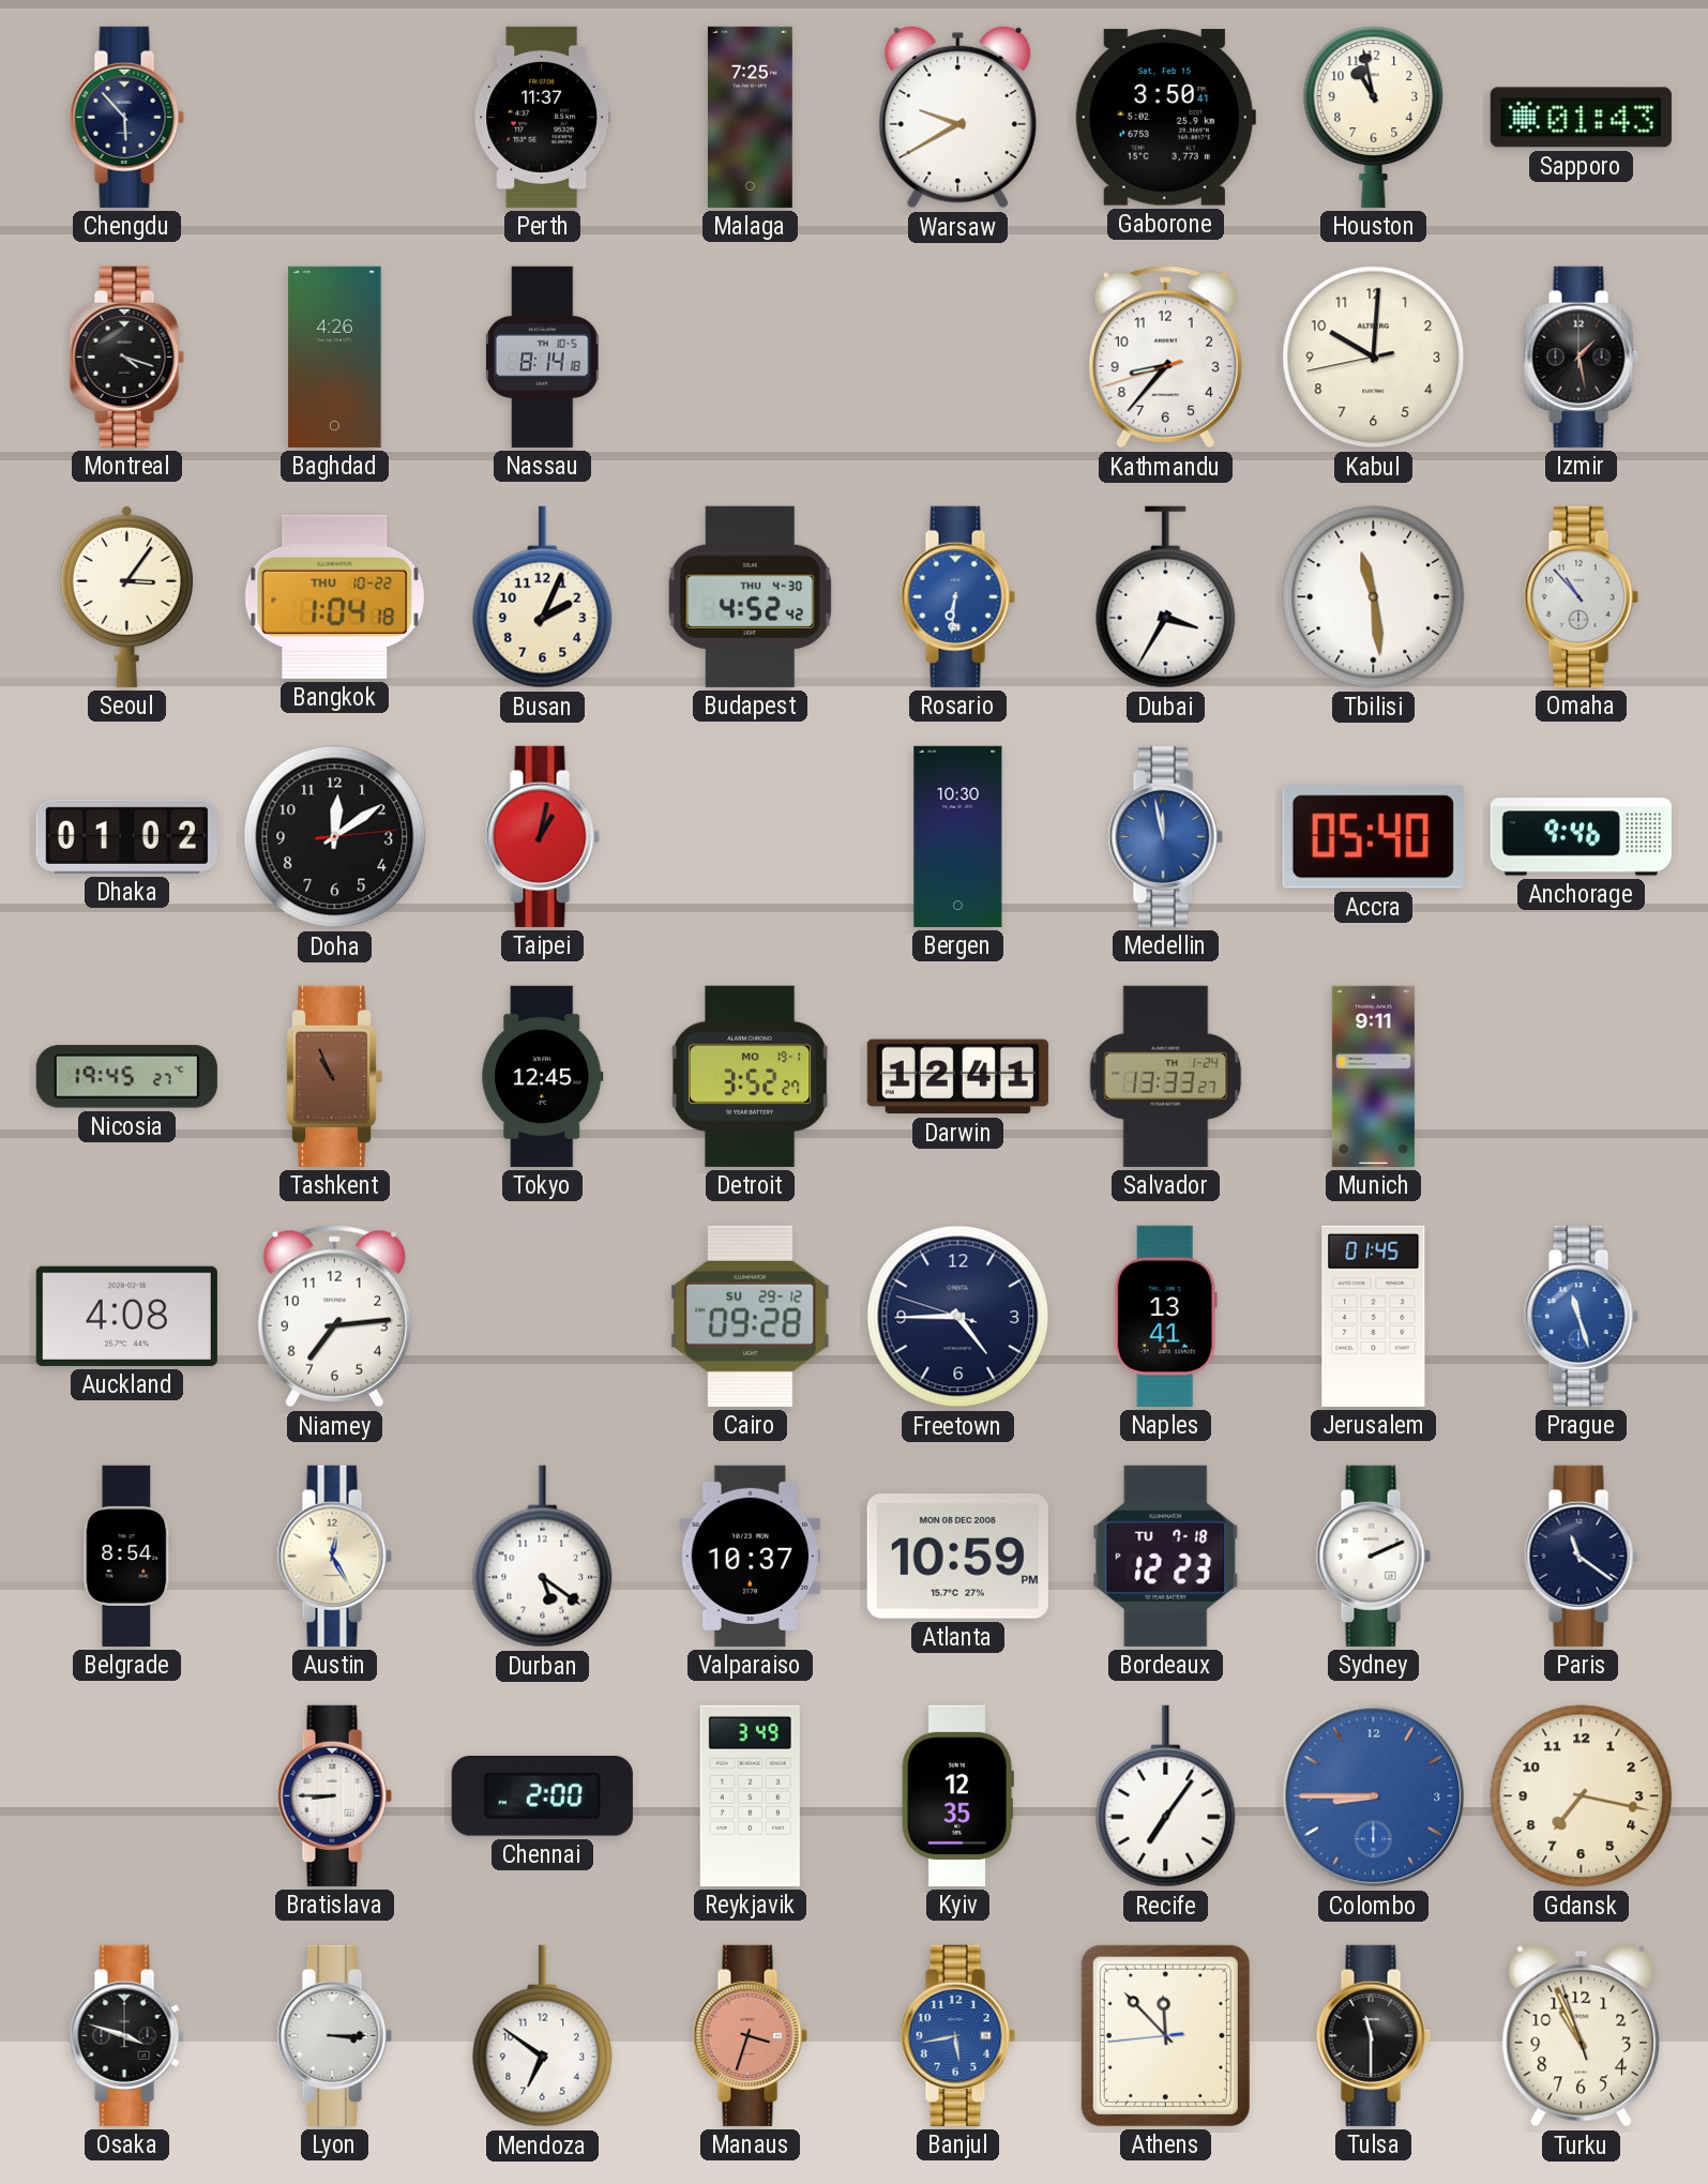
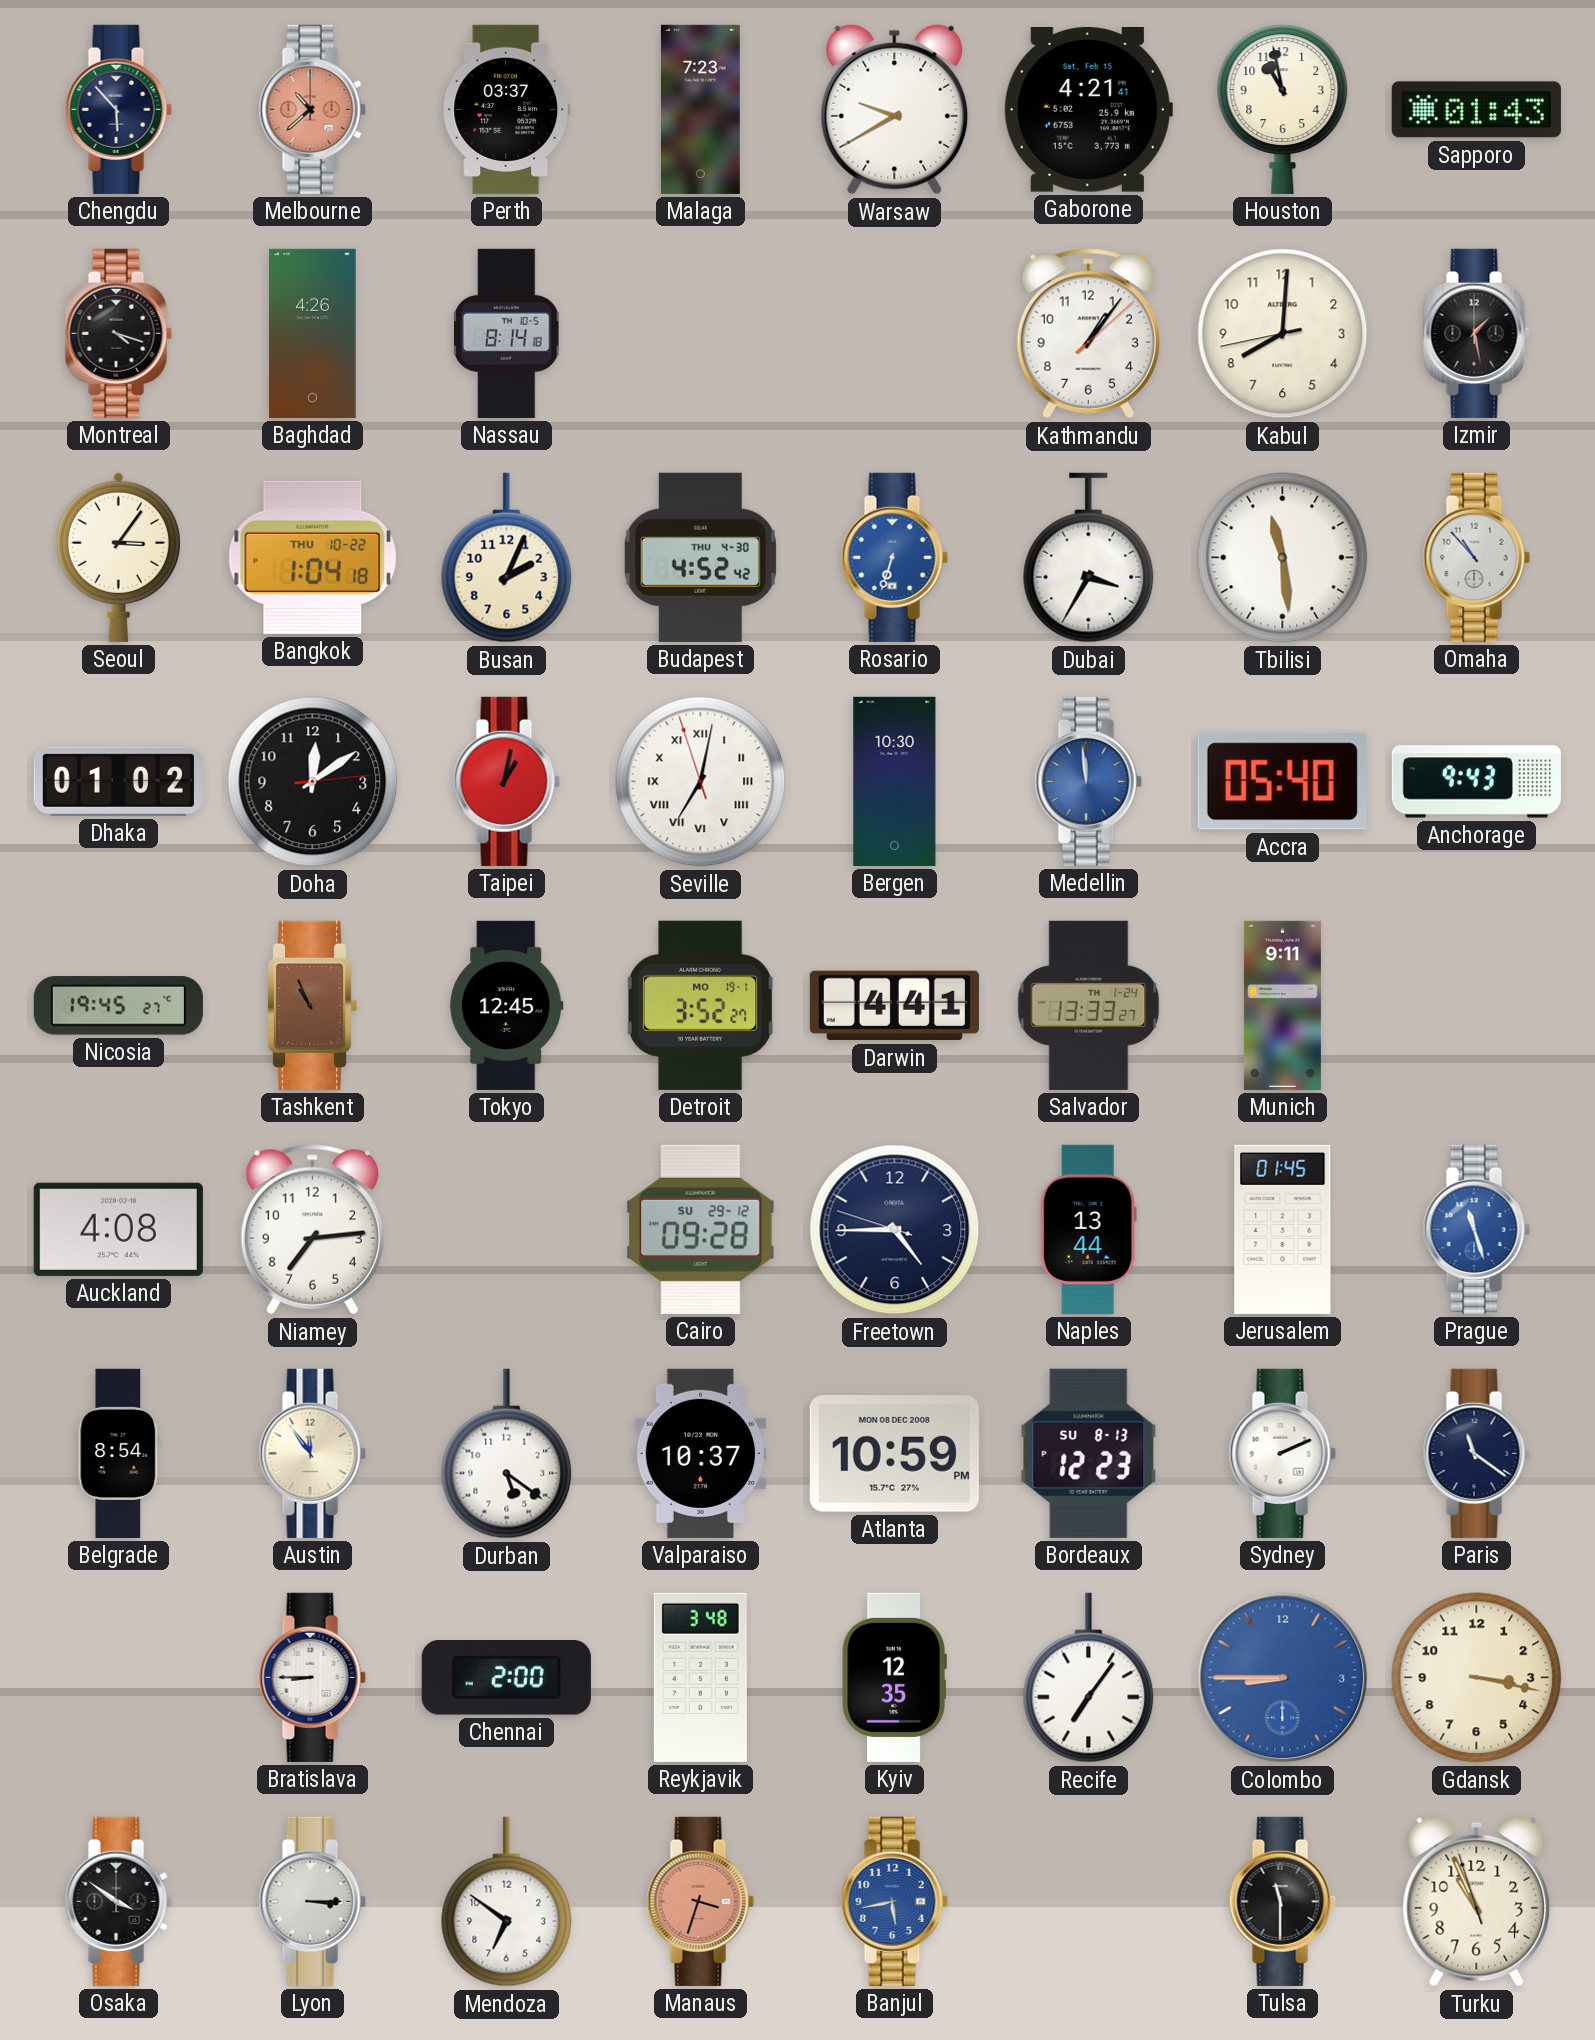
Melbourne: none -> 10:38
Perth: 11:37 -> 03:37
Malaga: 7:25 -> 7:23
Gaborone: 3:50 -> 4:21
Kathmandu: 8:36 -> 1:06
Kabul: 10:00 -> 8:00
Rosario: 6:31 -> 6:33
Seville: none -> 7:01
Medellin: 11:58 -> 11:59
Anchorage: 9:46 -> 9:43
Darwin: 12:41 -> 4:41
Naples: 13:41 -> 13:44
Austin: 12:25 -> 11:54
Bordeaux date: TU 7-18 -> SU 8-13
Reykjavik: 3:49 -> 3:48
Gdansk: 7:17 -> 3:17
Osaka: 3:48 -> 3:51
Athens: 11:52 -> none
